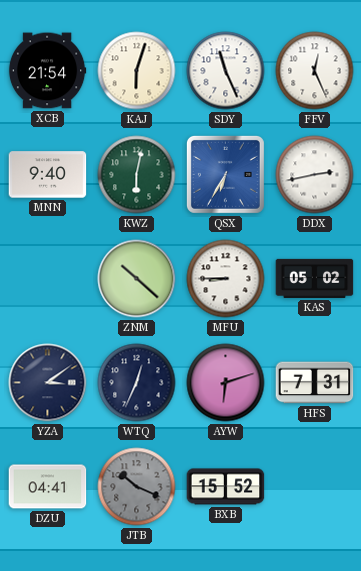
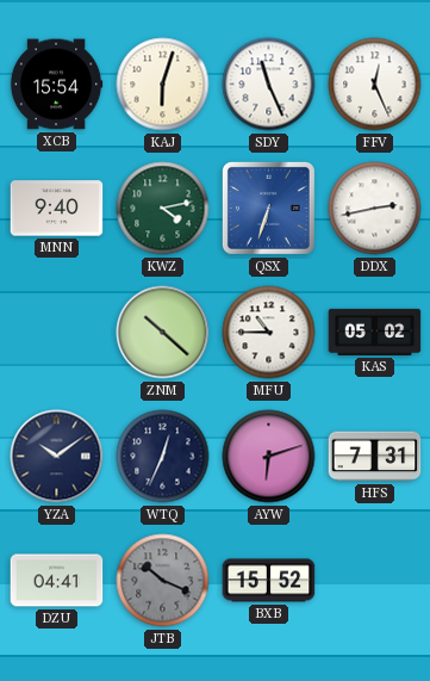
XCB: 21:54 -> 15:54
KWZ: 6:02 -> 4:13
QSX: 6:35 -> 6:33
MFU: 8:45 -> 10:45
YZA: 3:09 -> 10:09
